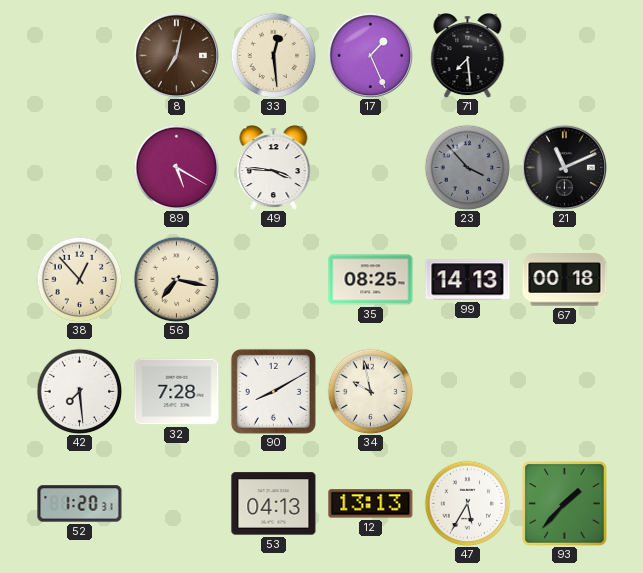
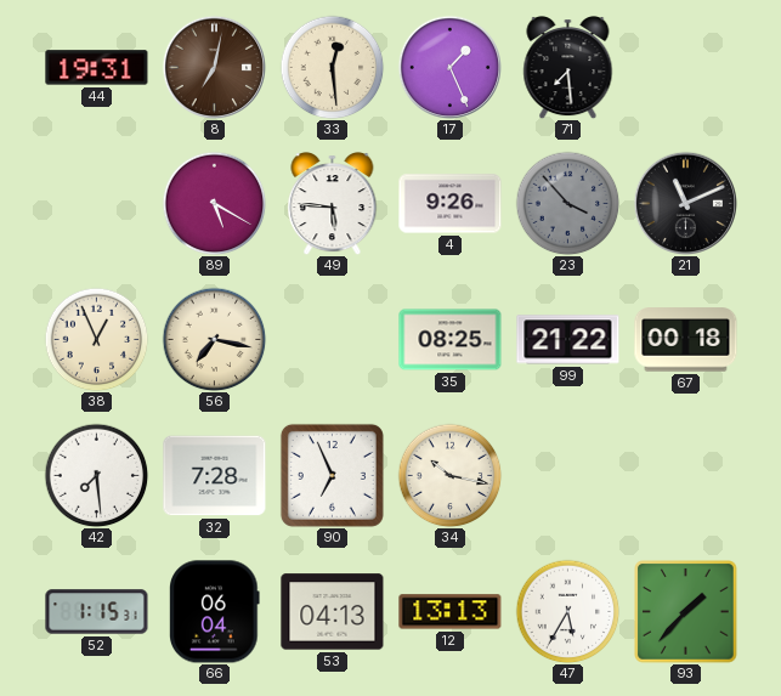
44: none -> 19:31
49: 3:46 -> 5:46
4: none -> 9:26
38: 12:53 -> 12:56
99: 14:13 -> 21:22
90: 8:10 -> 6:56
34: 9:58 -> 10:17
52: 1:20 -> 1:15
66: none -> 06:04
